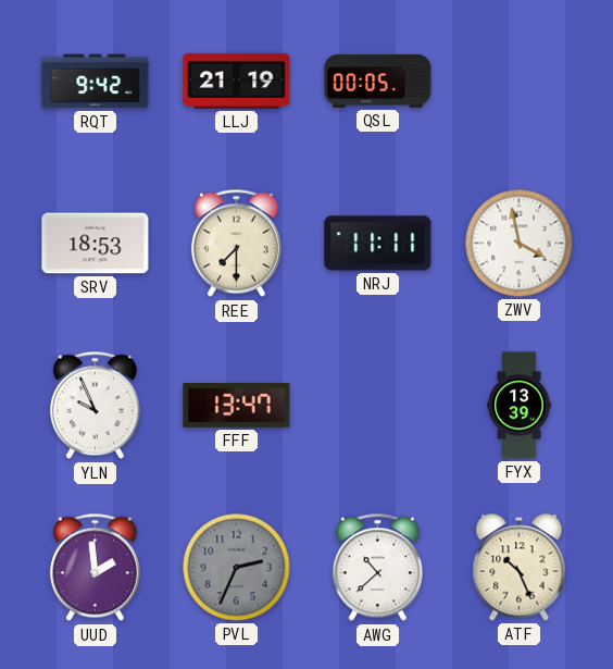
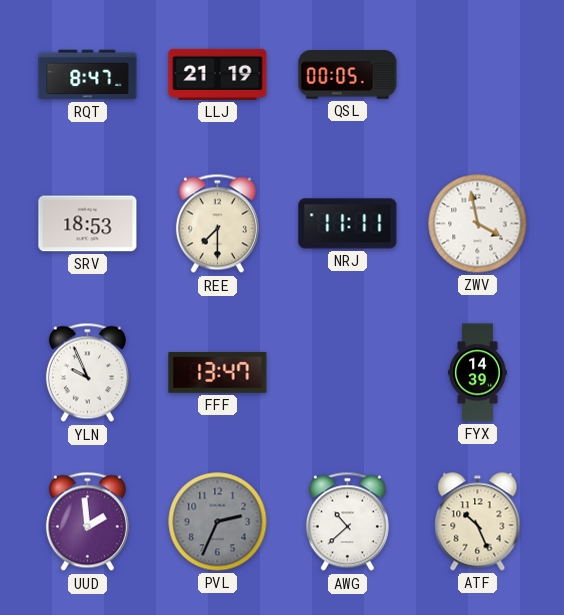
RQT: 9:42 -> 8:47
FYX: 13:39 -> 14:39
